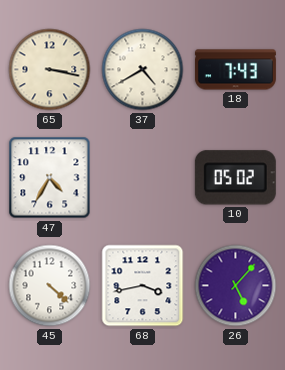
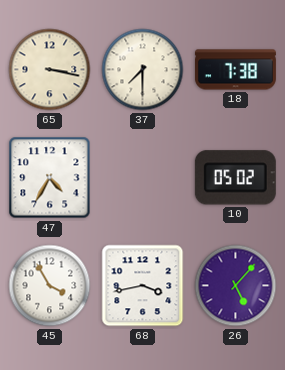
37: 4:40 -> 7:30
18: 7:43 -> 7:38
45: 4:22 -> 3:55
